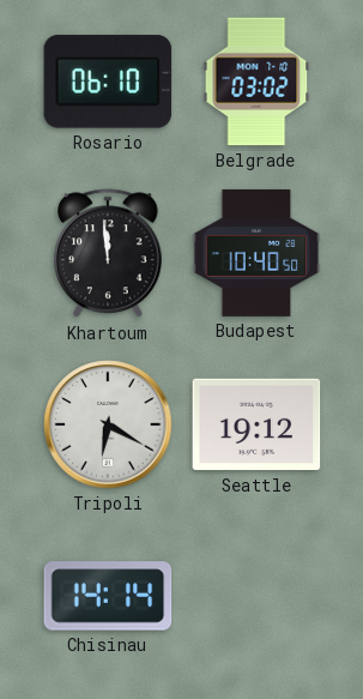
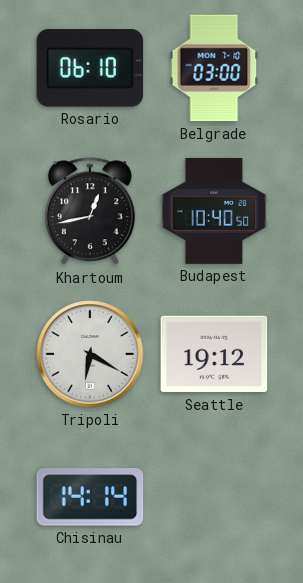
Belgrade: 03:02 -> 03:00
Khartoum: 11:59 -> 12:43
